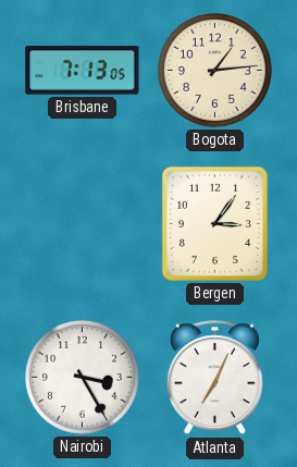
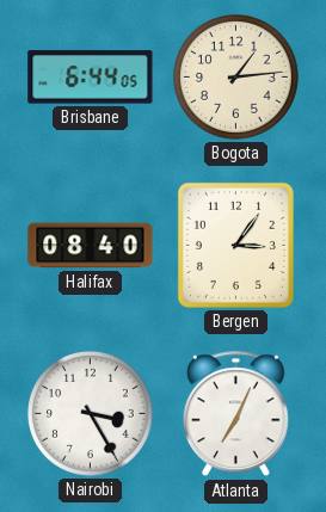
Brisbane: 7:13 -> 6:44
Halifax: none -> 08:40
